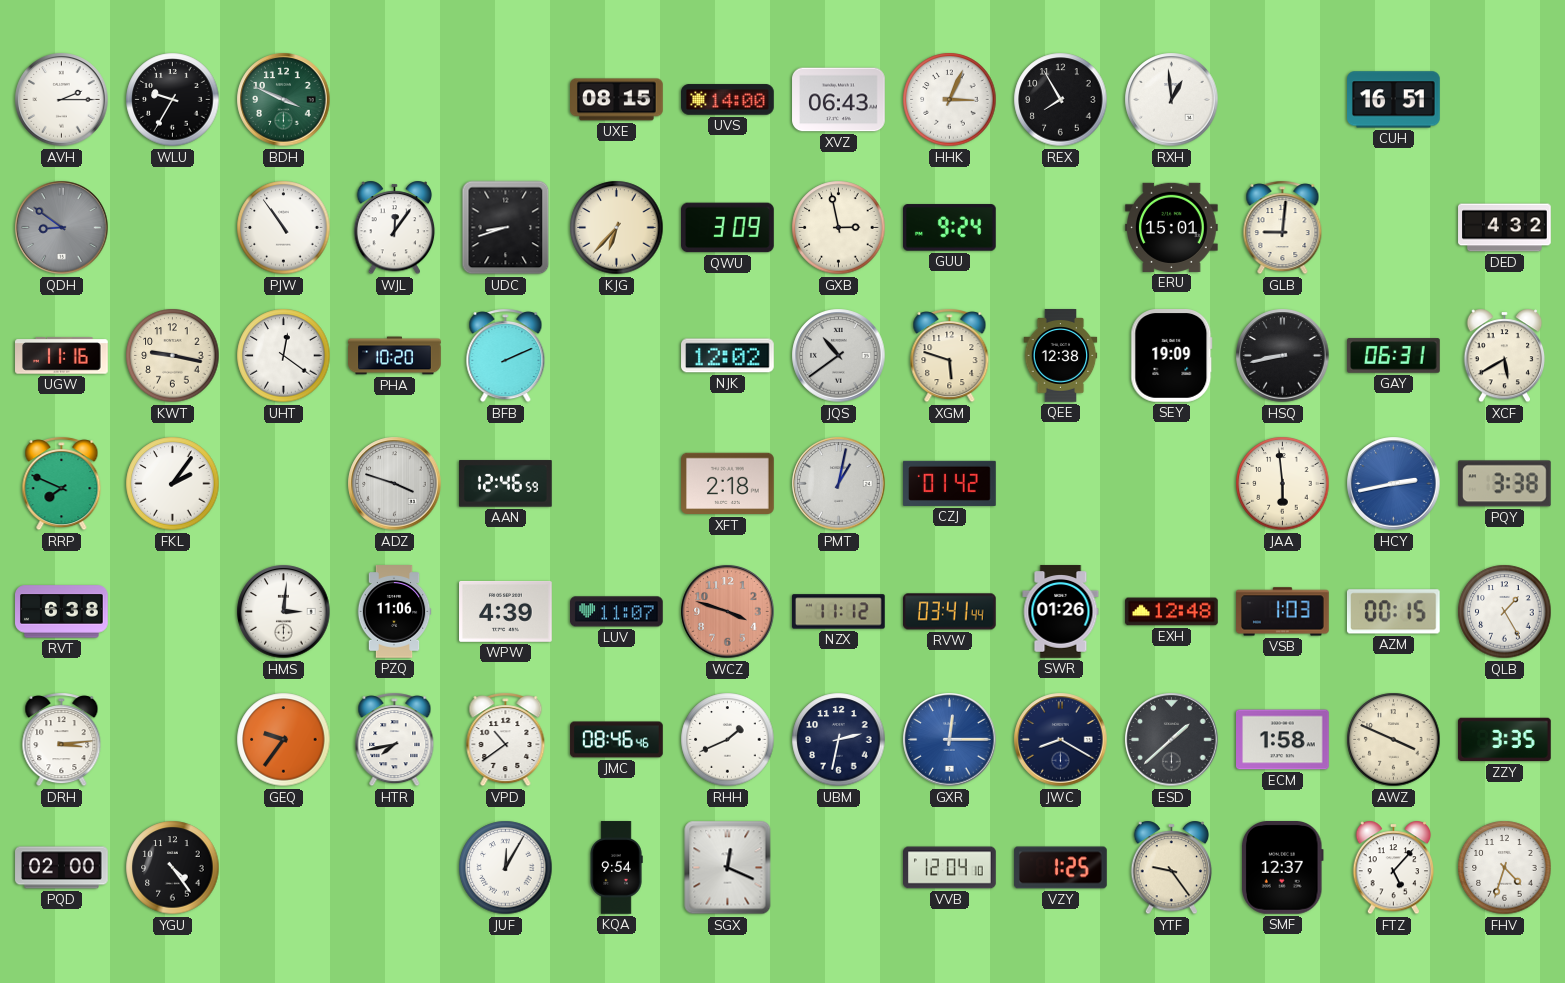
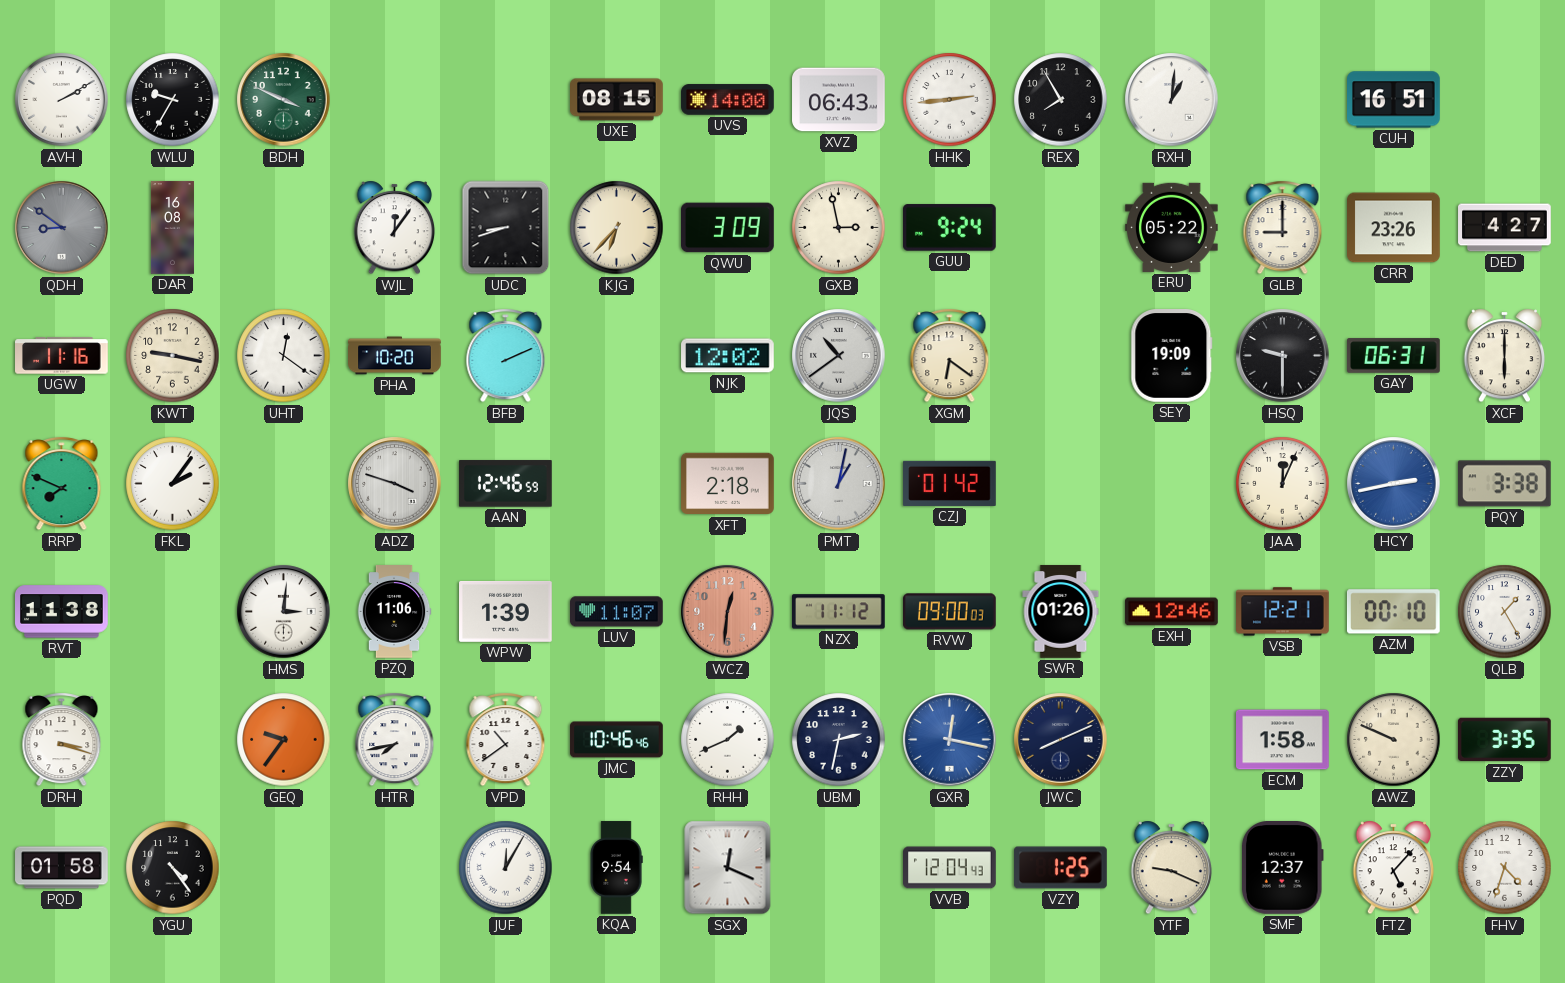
AVH: 2:15 -> 2:10
HHK: 3:04 -> 2:44
RXH: 12:59 -> 1:01
DAR: none -> 16:08
PJW: 10:54 -> none
ERU: 15:01 -> 05:22
GLB: 9:01 -> 9:00
CRR: none -> 23:26
DED: 4:32 -> 4:27
XGM: 5:48 -> 6:21
QEE: 12:38 -> none
HSQ: 8:43 -> 9:30
XCF: 5:40 -> 6:00
JAA: 5:59 -> 12:04
RVT: 6:38 -> 11:38
WPW: 4:39 -> 1:39
WCZ: 3:48 -> 12:31
RVW: 03:41 -> 09:00
EXH: 12:48 -> 12:46
VSB: 1:03 -> 12:21
AZM: 00:15 -> 00:10
DRH: 3:14 -> 3:18
JMC: 08:46 -> 10:46
GXR: 12:15 -> 12:17
JWC: 8:20 -> 8:11
ESD: 1:38 -> none
AWZ: 3:49 -> 9:49
PQD: 02:00 -> 01:58
VVB: 12:04:10 -> 12:04:43
YTF: 9:24 -> 9:19
